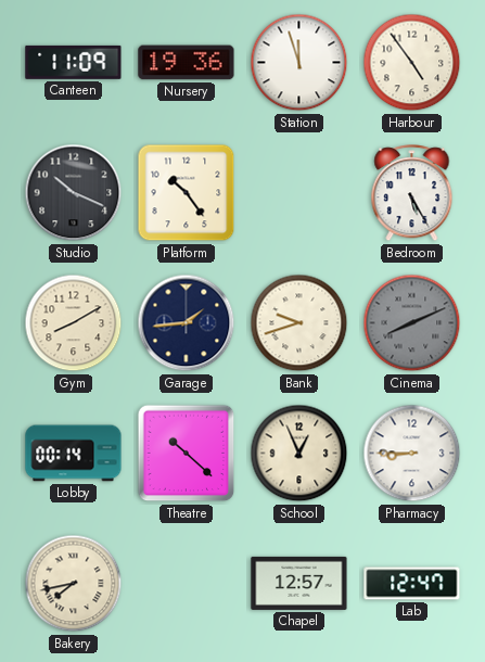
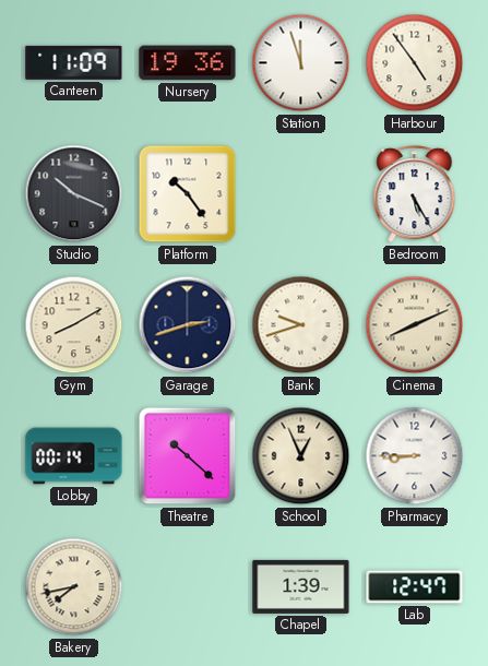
Garage: 1:44 -> 2:42
Cinema dial: grey -> cream
Chapel: 12:57 -> 1:39
